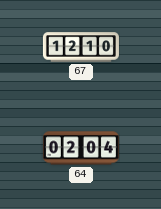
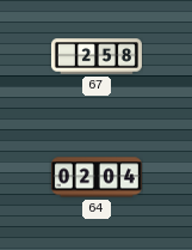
67: 12:10 -> 2:58
